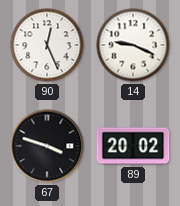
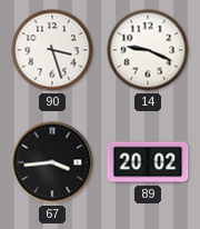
90: 12:26 -> 3:27
67: 3:48 -> 3:44
